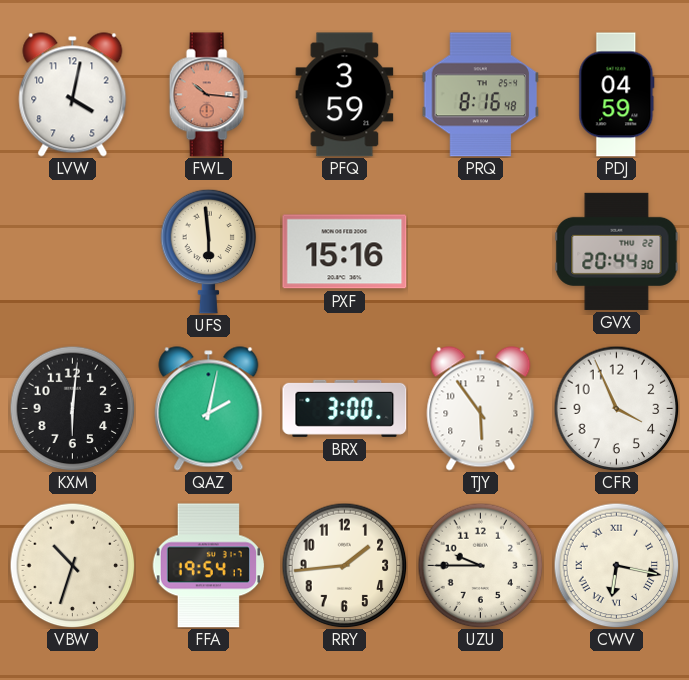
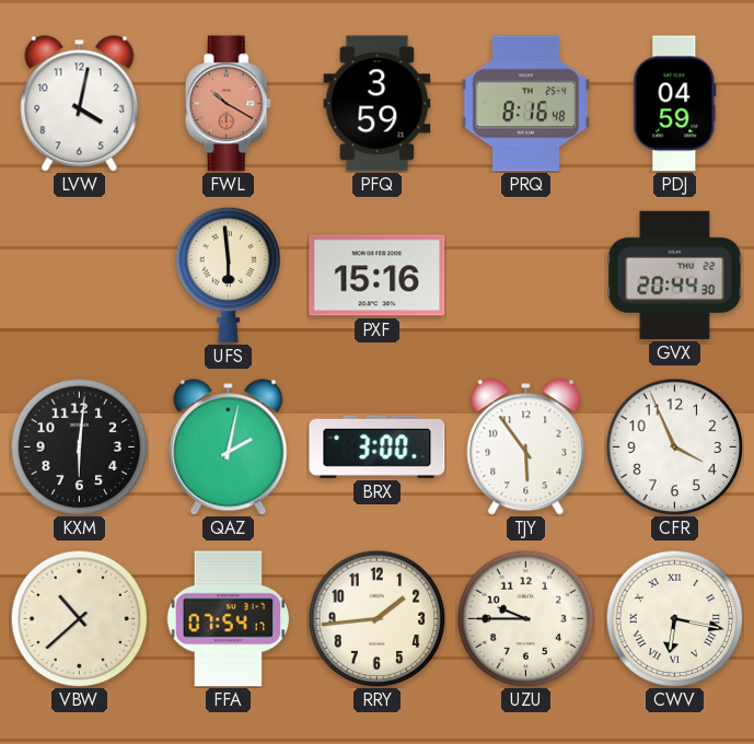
FWL: 10:16 -> 10:20
VBW: 10:33 -> 10:38
FFA: 19:54 -> 07:54
